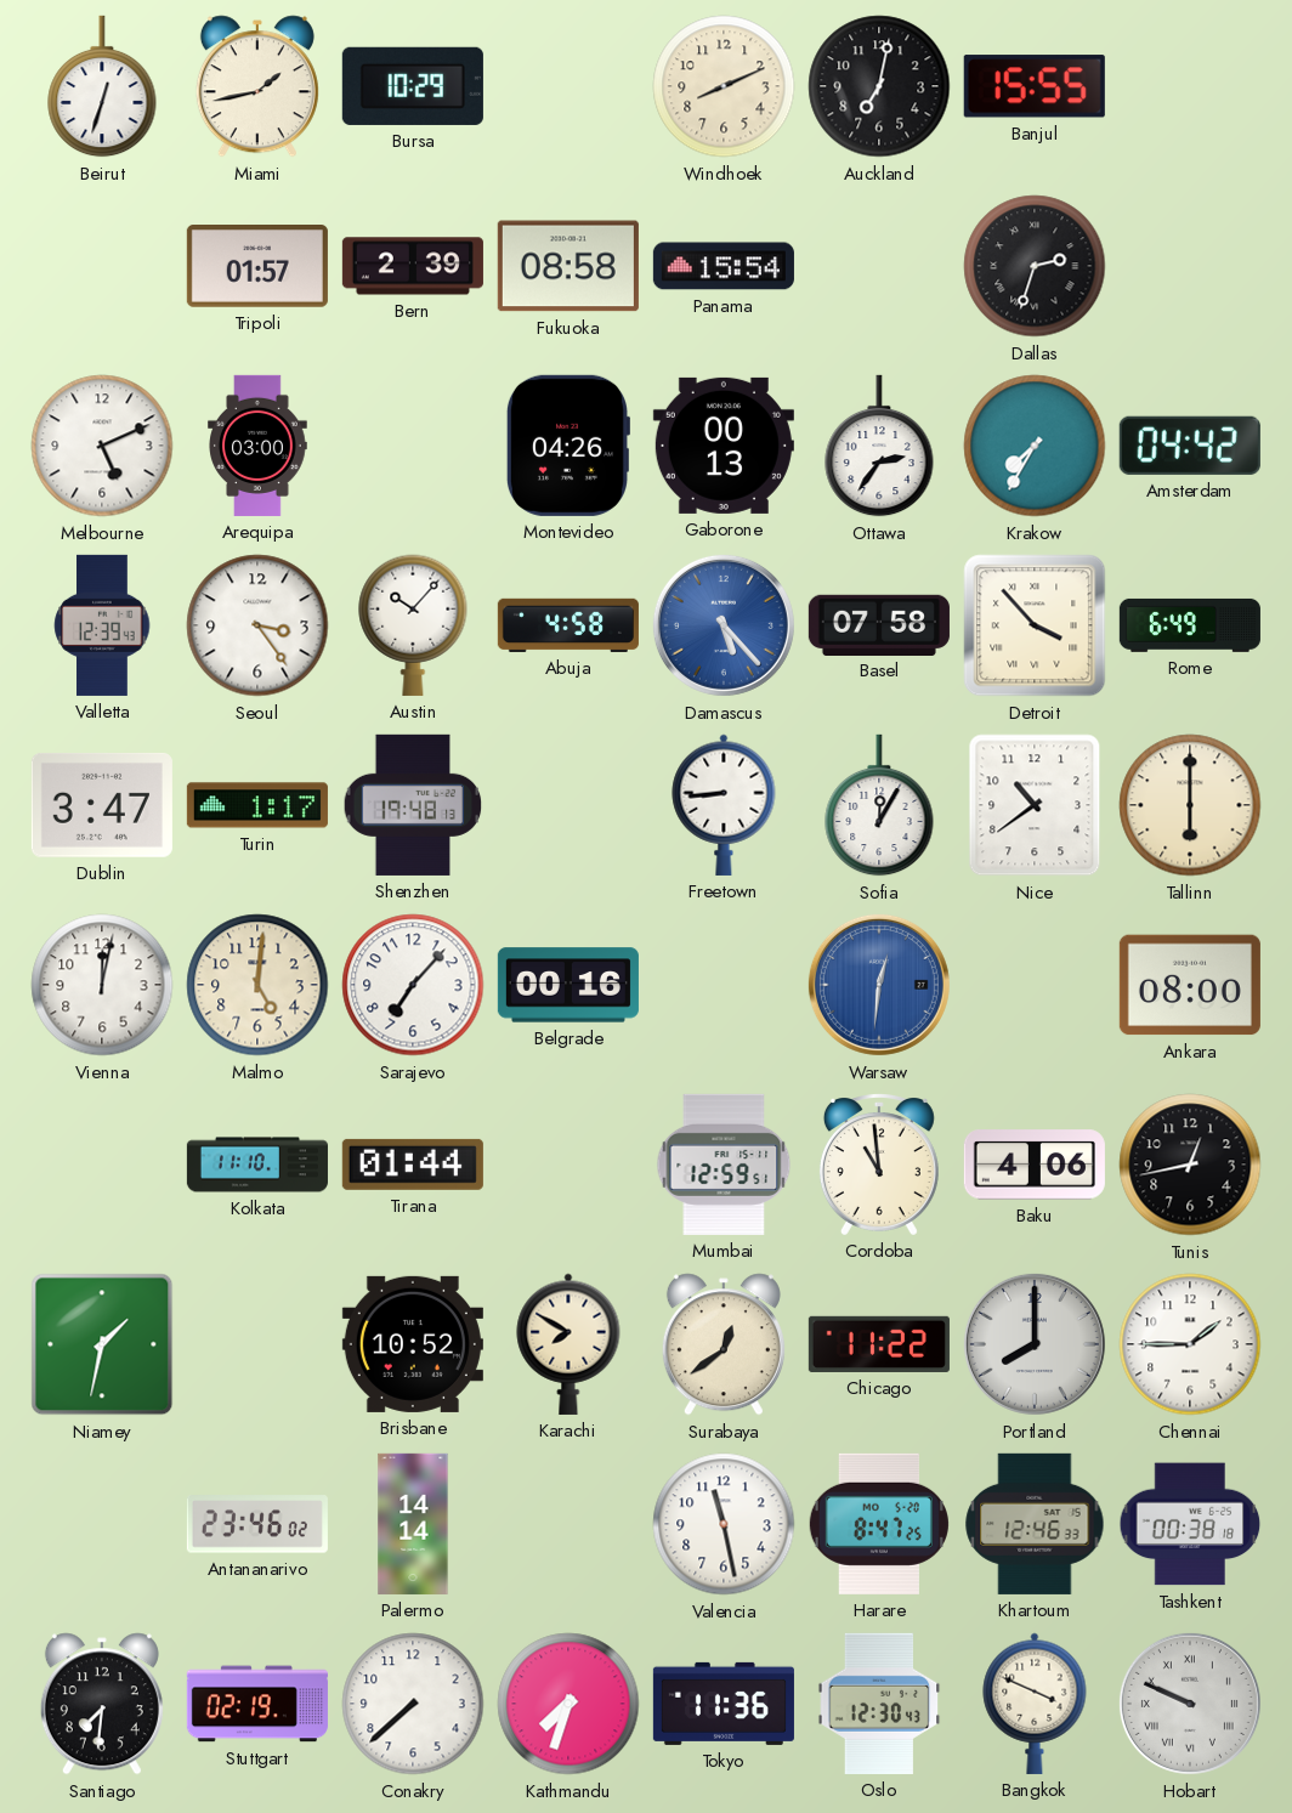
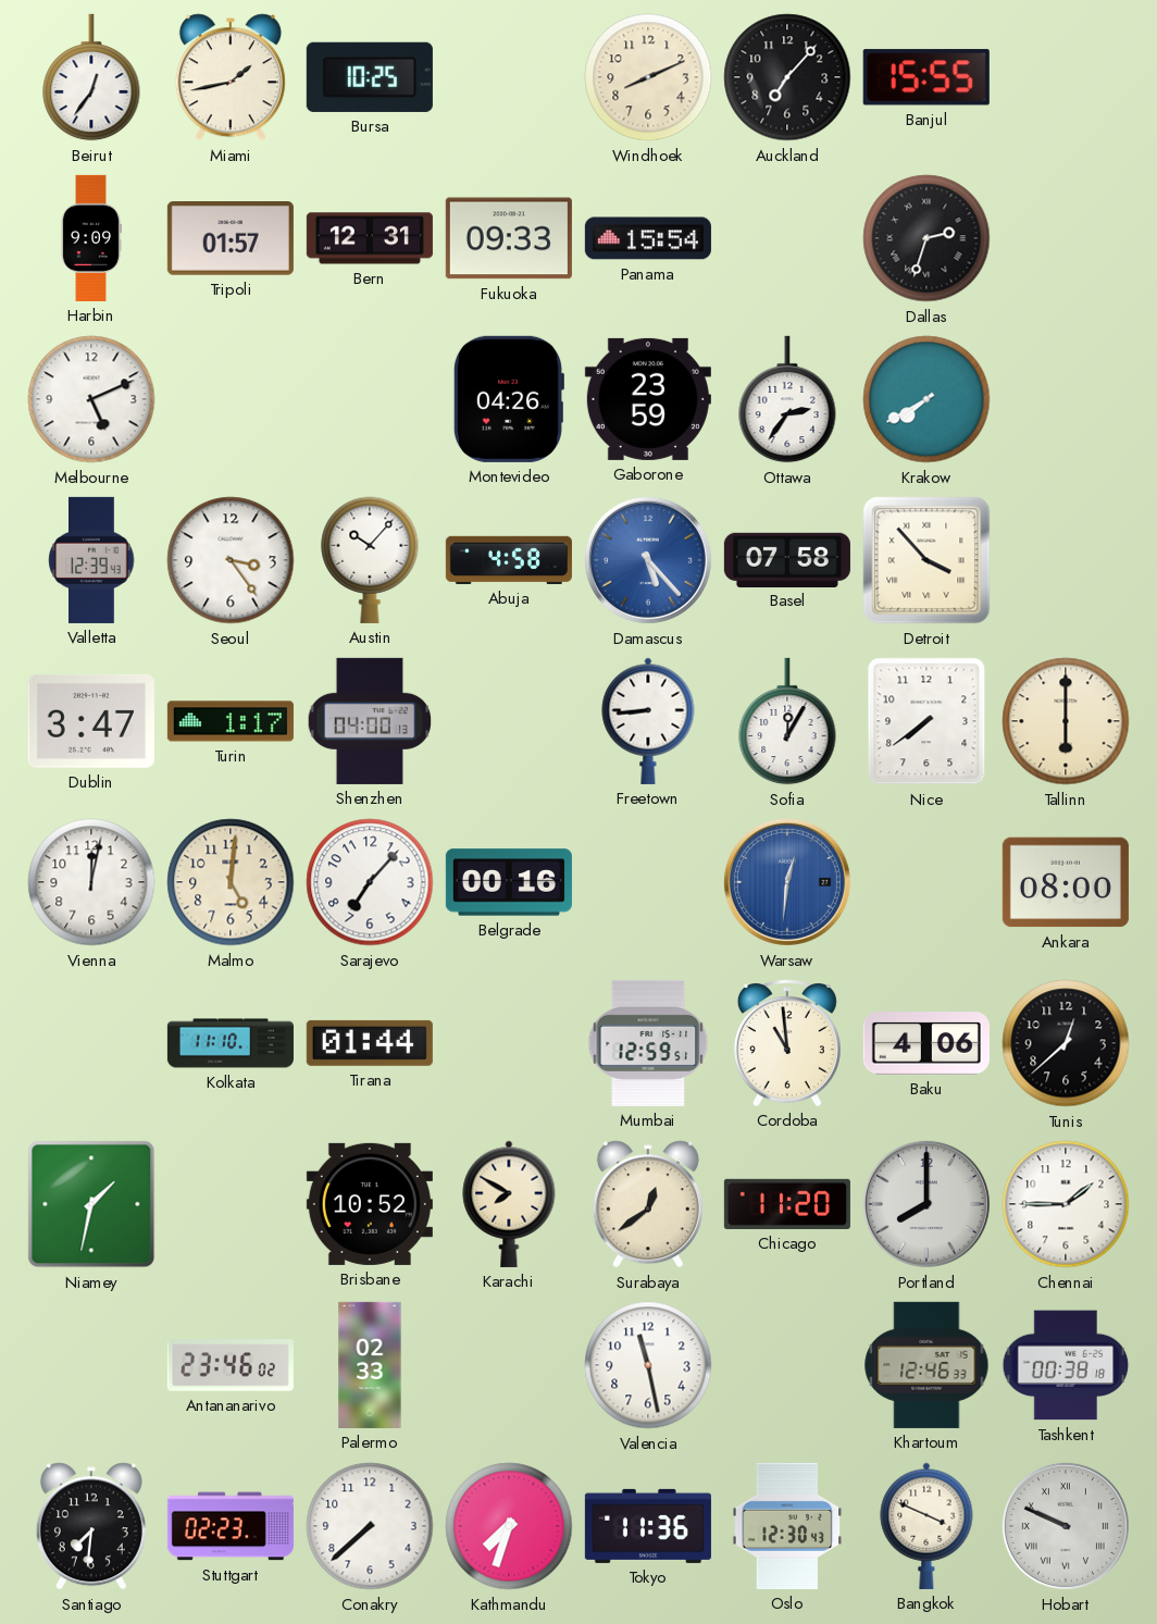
Beirut: 12:33 -> 12:36
Bursa: 10:29 -> 10:25
Auckland: 7:02 -> 7:07
Harbin: none -> 9:09
Bern: 2:39 -> 12:31
Fukuoka: 08:58 -> 09:33
Arequipa: 03:00 -> none
Gaborone: 00:13 -> 23:59
Krakow: 7:35 -> 7:40
Amsterdam: 04:42 -> none
Rome: 6:49 -> none
Shenzhen: 19:48 -> 04:00
Nice: 10:39 -> 7:39
Tunis: 12:43 -> 12:38
Chicago: 11:22 -> 11:20
Palermo: 14:14 -> 02:33
Harare: 8:47 -> none
Stuttgart: 02:19 -> 02:23
